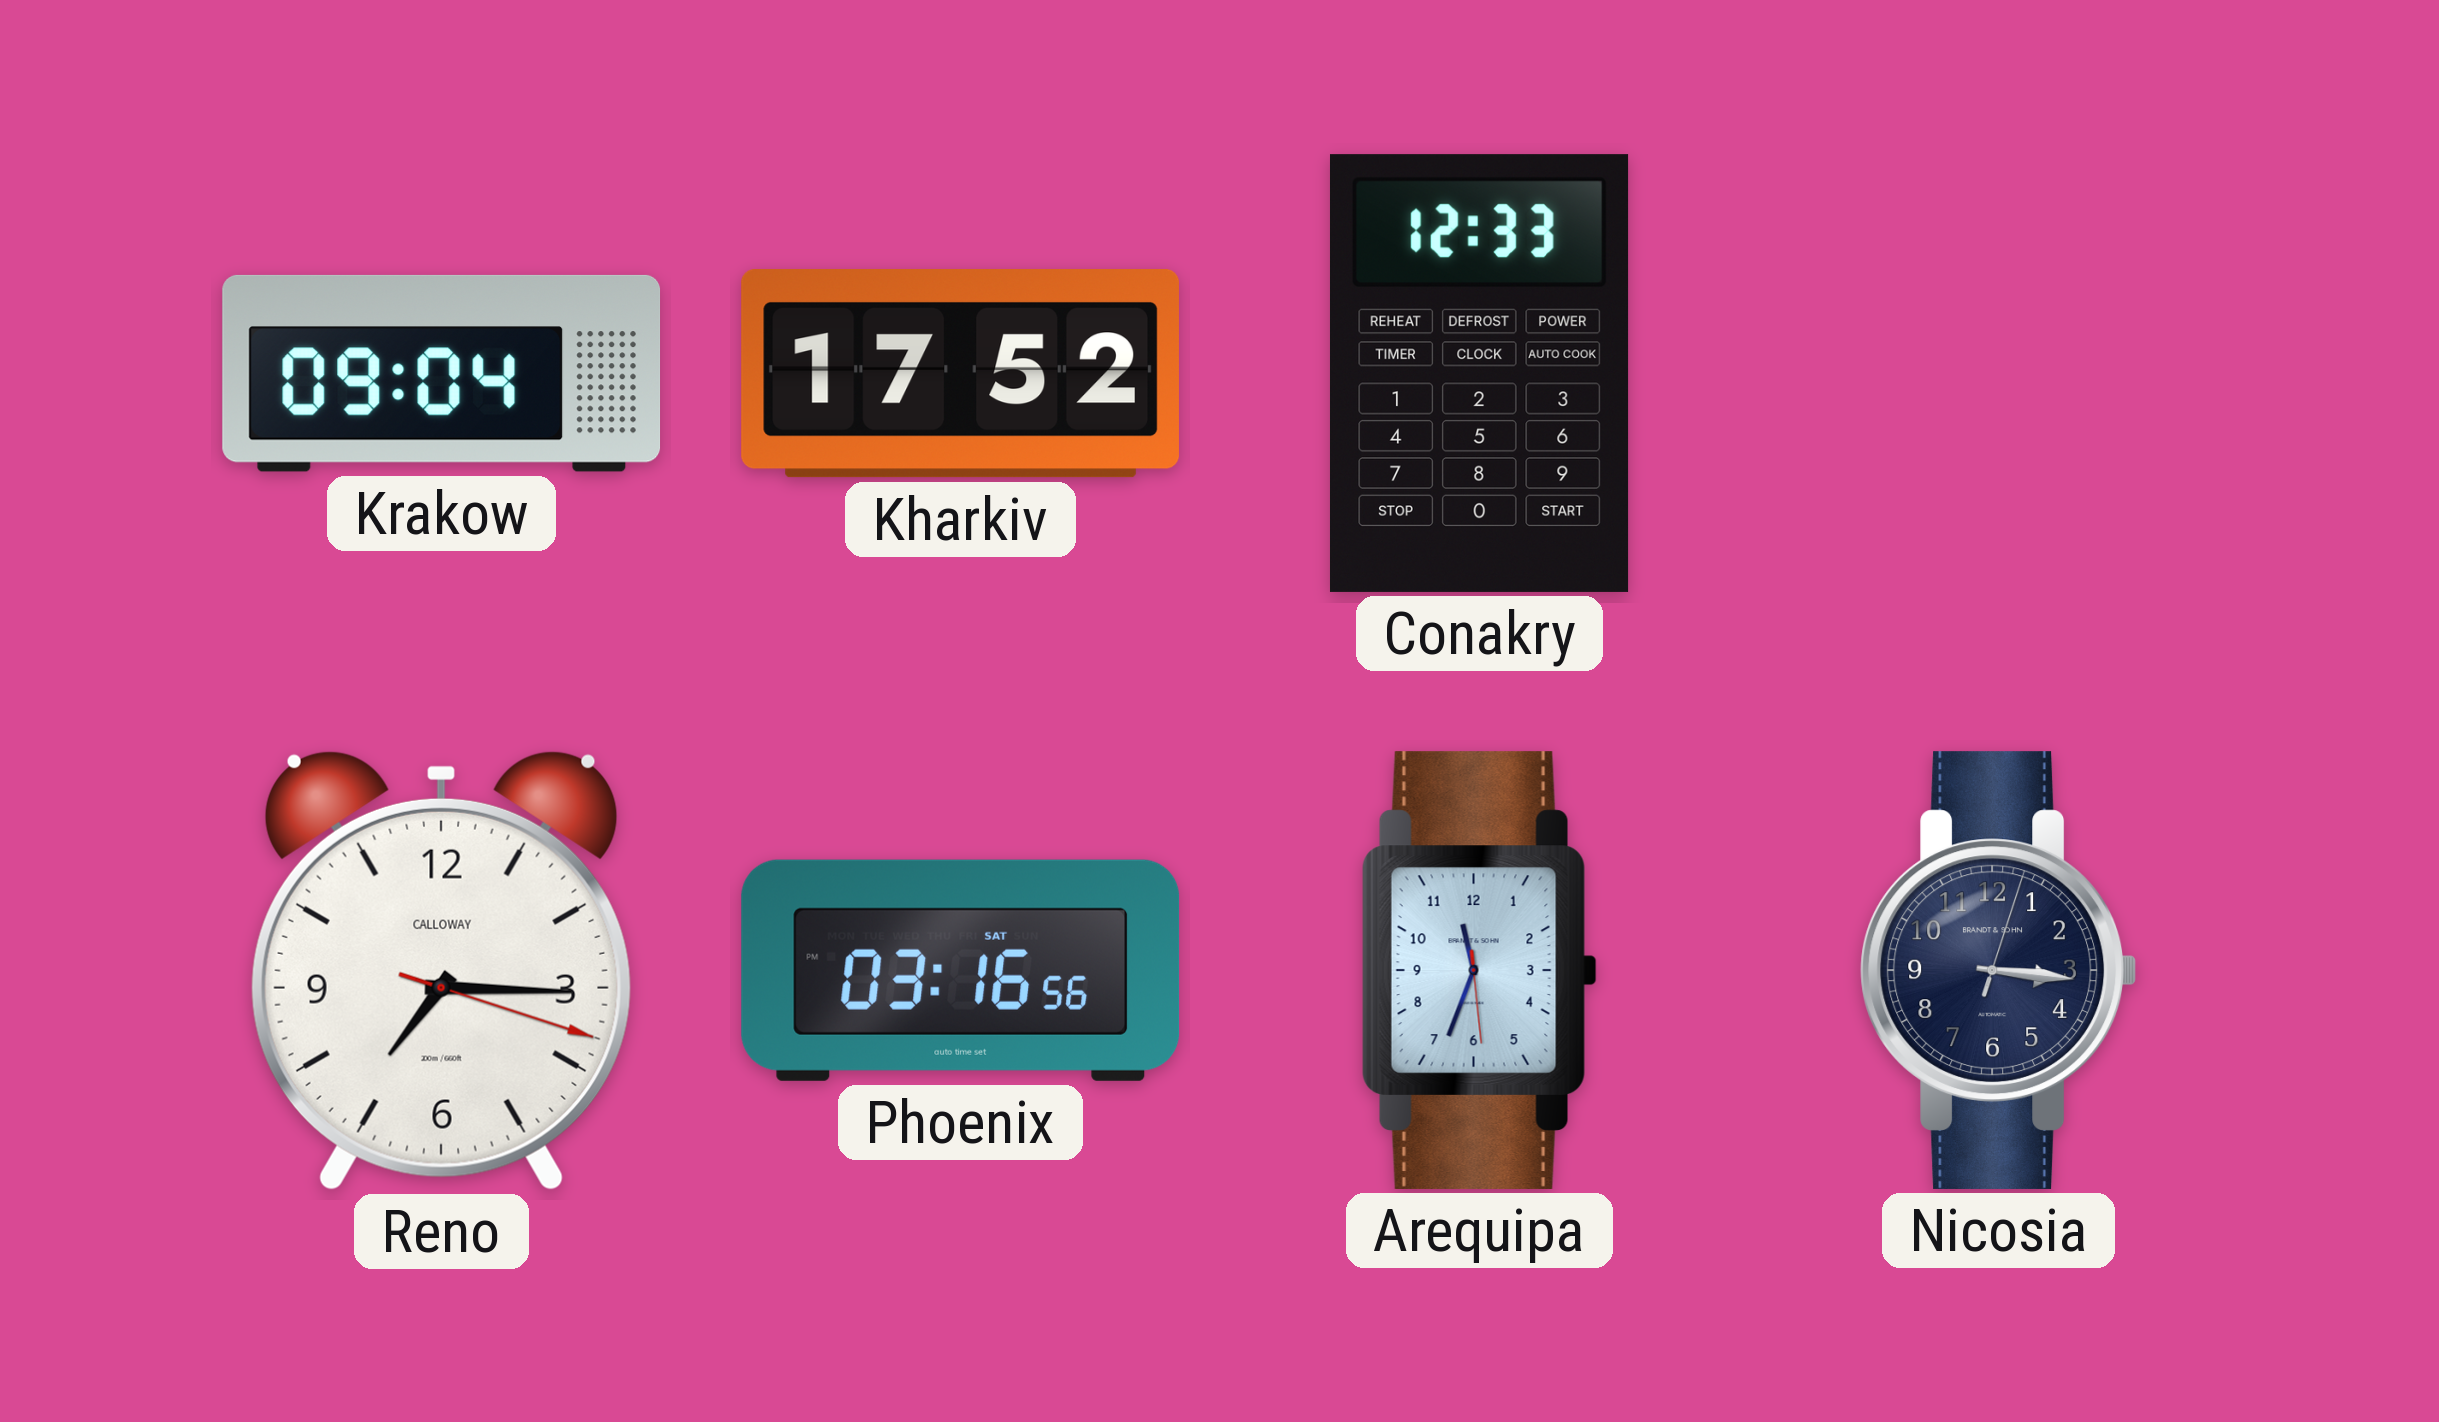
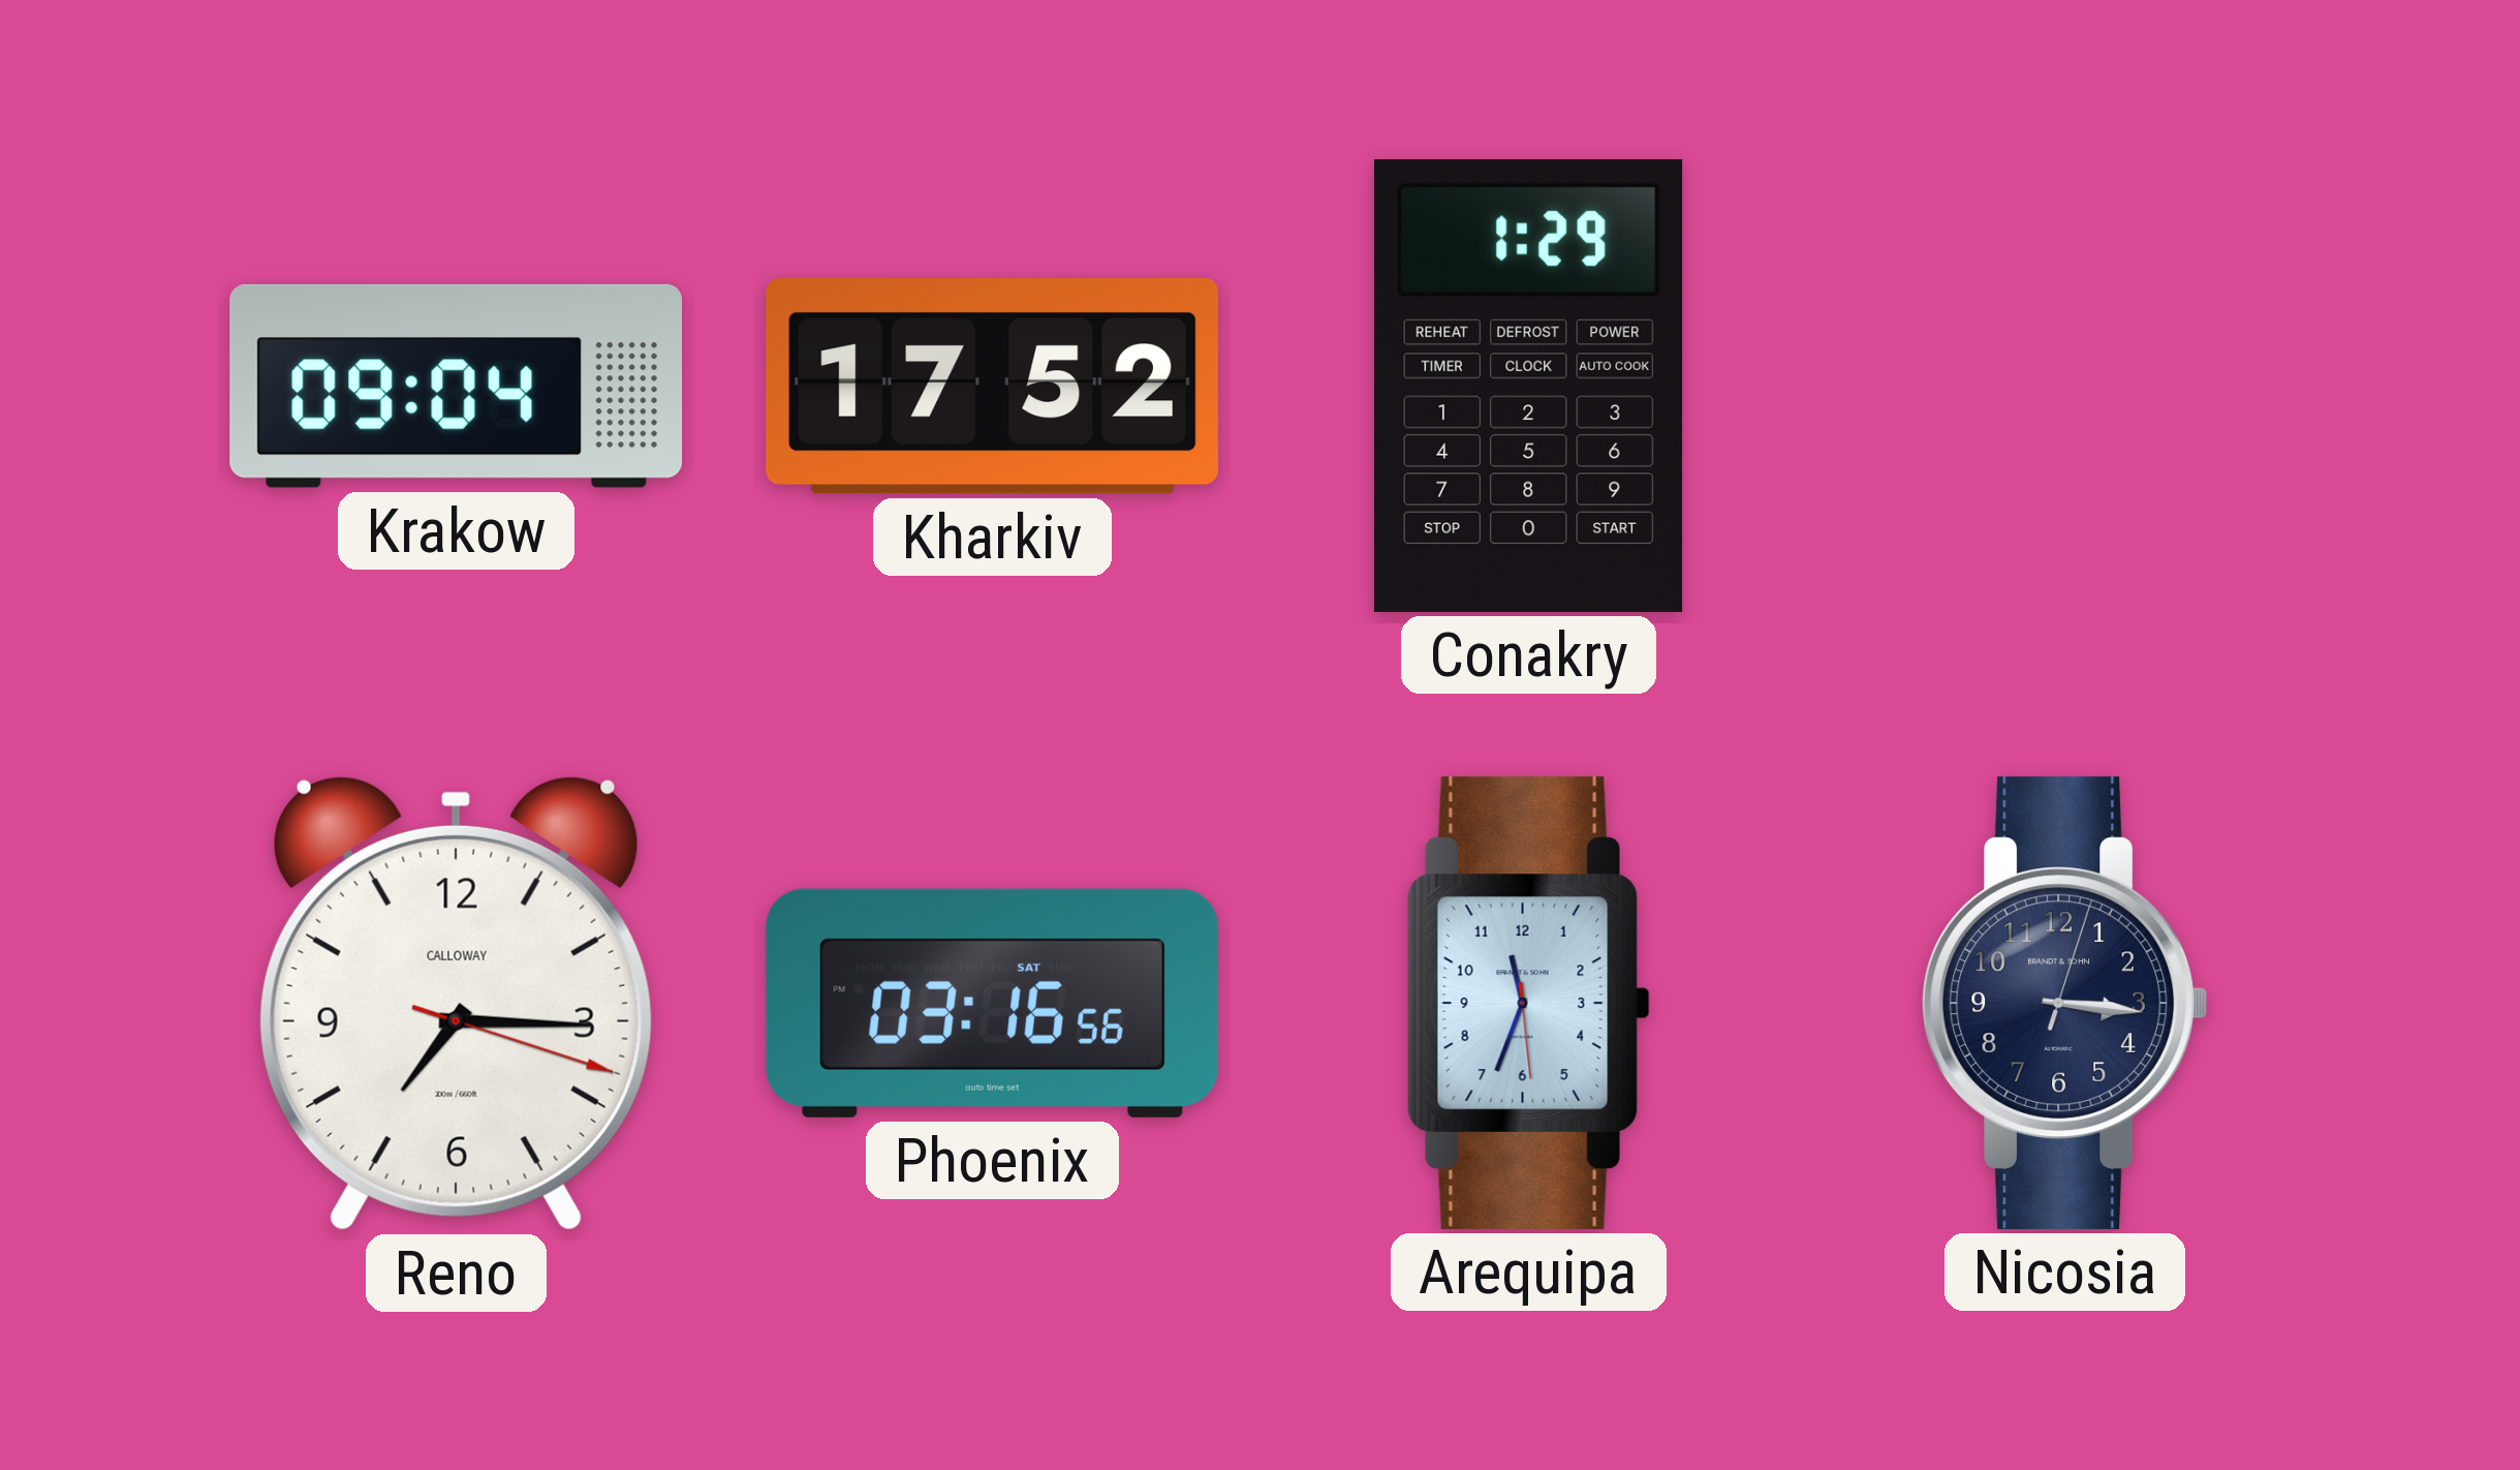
Conakry: 12:33 -> 1:29
